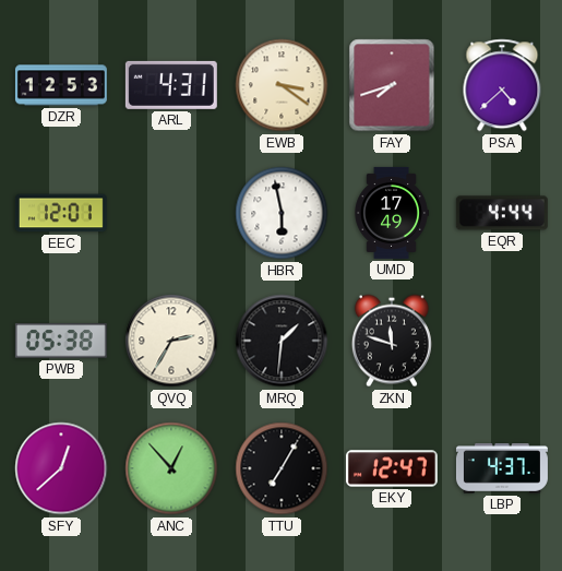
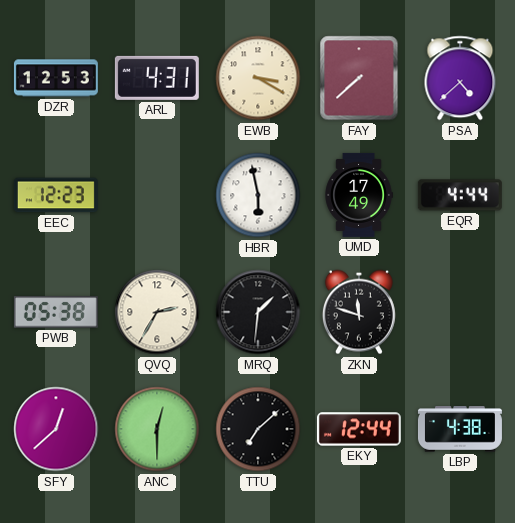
EWB: 3:21 -> 3:20
FAY: 7:42 -> 7:38
EEC: 12:01 -> 12:23
ANC: 12:53 -> 12:30
TTU: 7:05 -> 7:08
EKY: 12:47 -> 12:44
LBP: 4:37 -> 4:38
